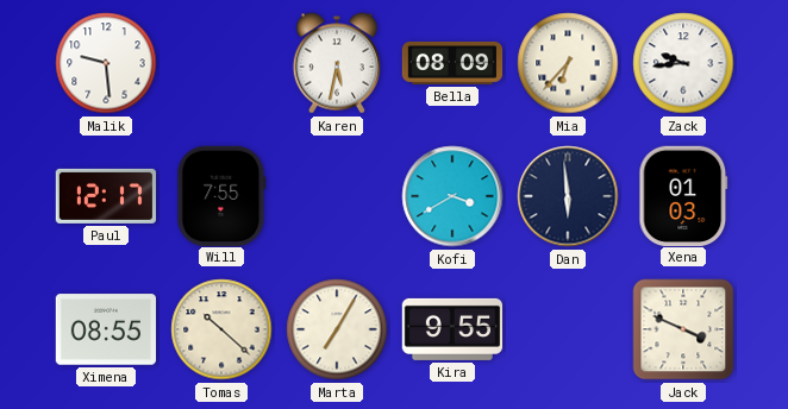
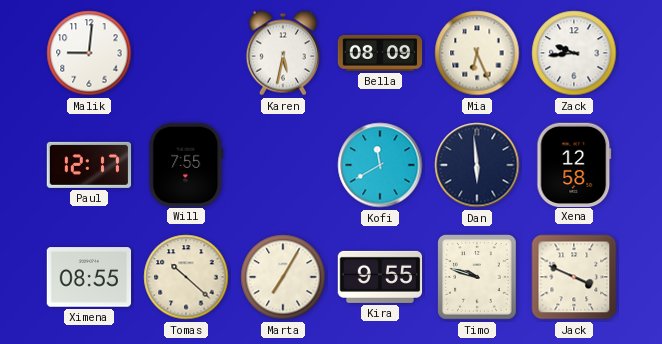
Malik: 9:29 -> 9:01
Mia: 6:37 -> 6:26
Kofi: 3:40 -> 11:40
Xena: 01:03 -> 12:58
Timo: none -> 9:48
